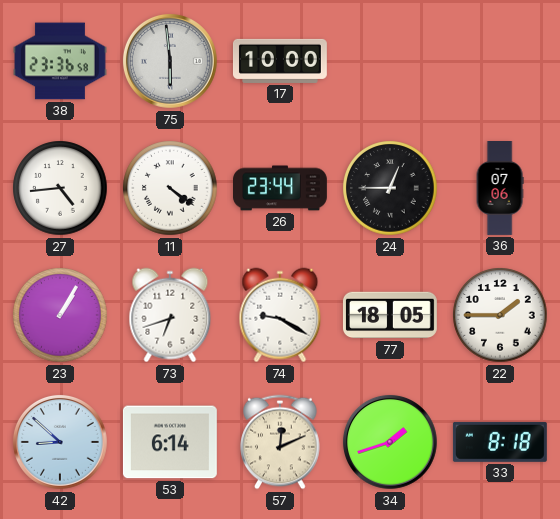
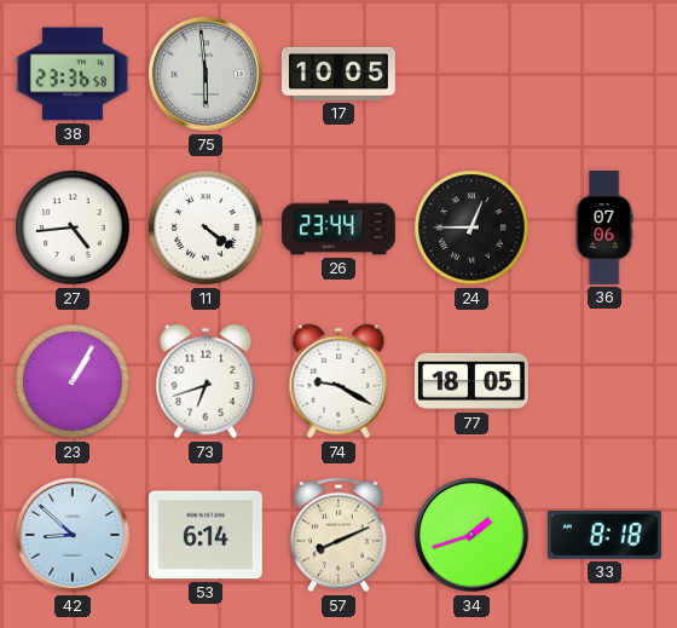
17: 10:00 -> 10:05
22: 1:45 -> none
57: 12:11 -> 8:11
